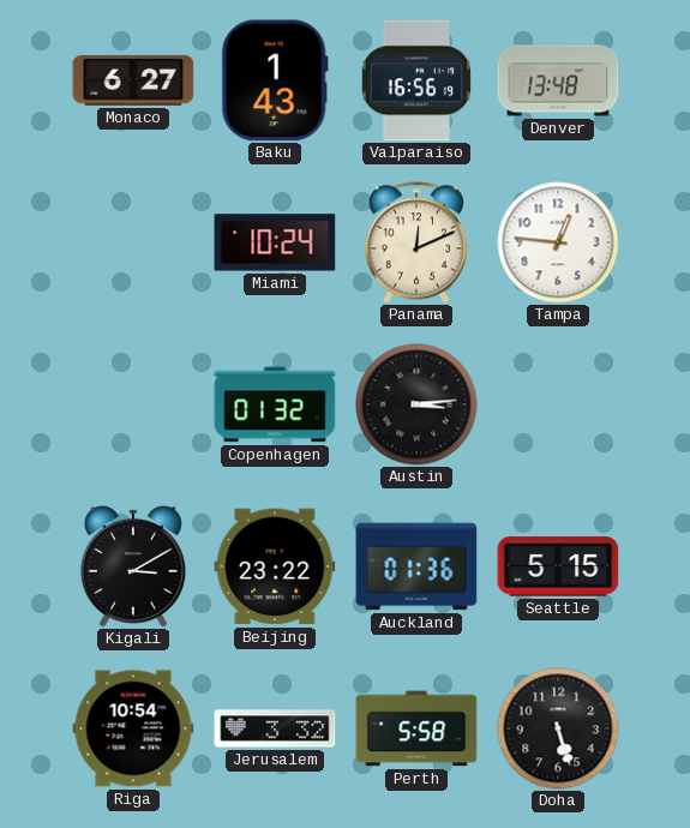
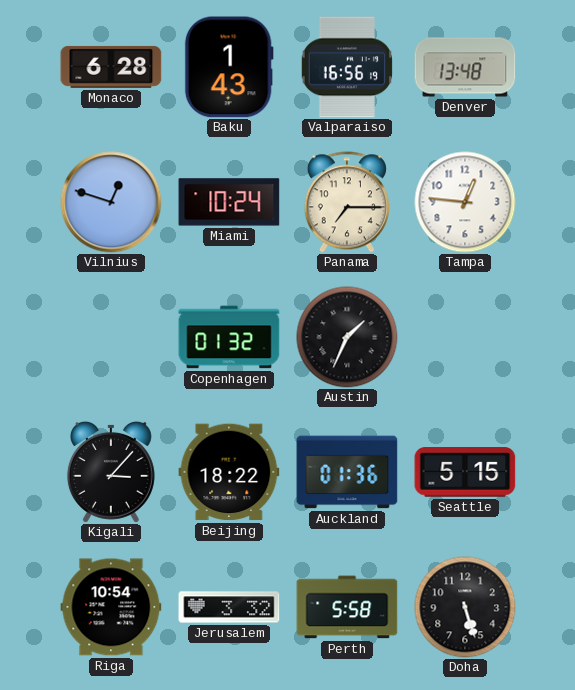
Monaco: 6:27 -> 6:28
Vilnius: none -> 12:48
Panama: 12:11 -> 7:15
Austin: 3:14 -> 1:34
Kigali: 3:10 -> 3:07
Beijing: 23:22 -> 18:22
